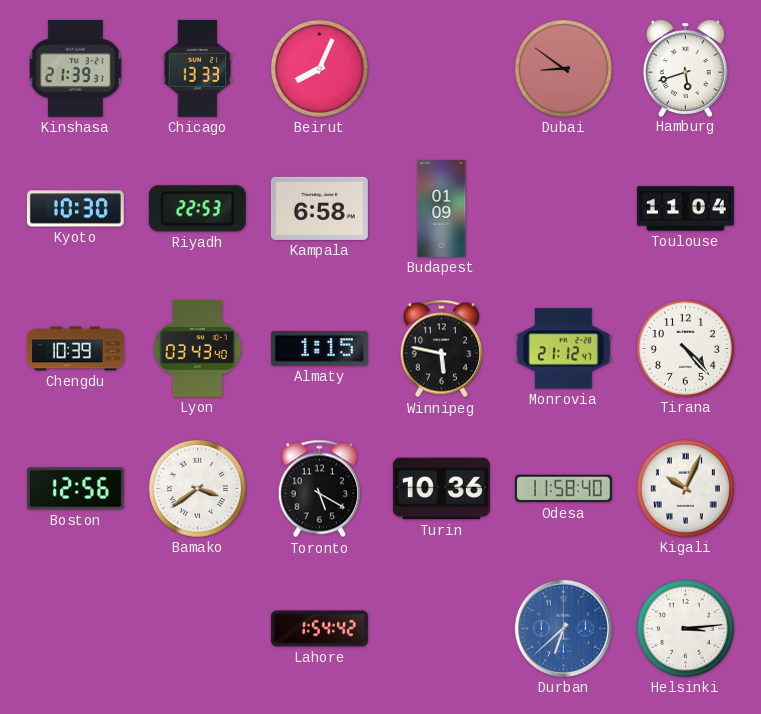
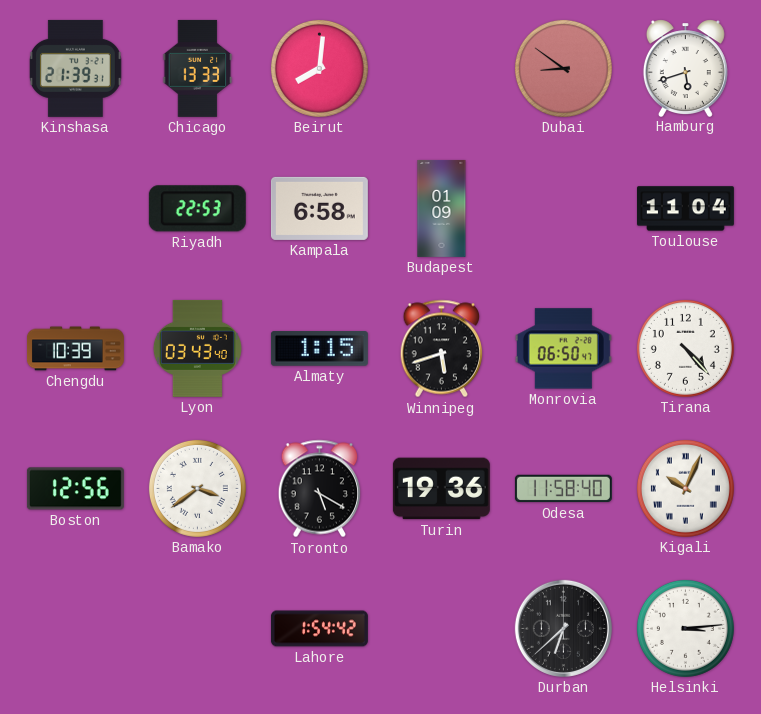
Beirut: 8:04 -> 8:01
Kyoto: 10:30 -> none
Winnipeg: 5:47 -> 5:42
Monrovia: 21:12 -> 06:50
Turin: 10:36 -> 19:36
Durban dial: blue -> black
